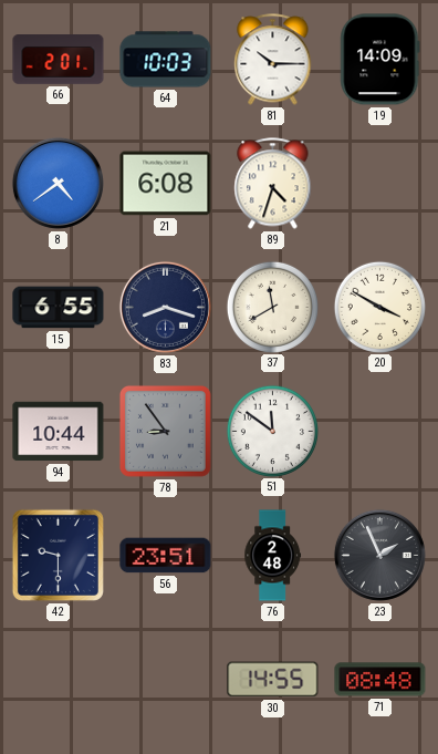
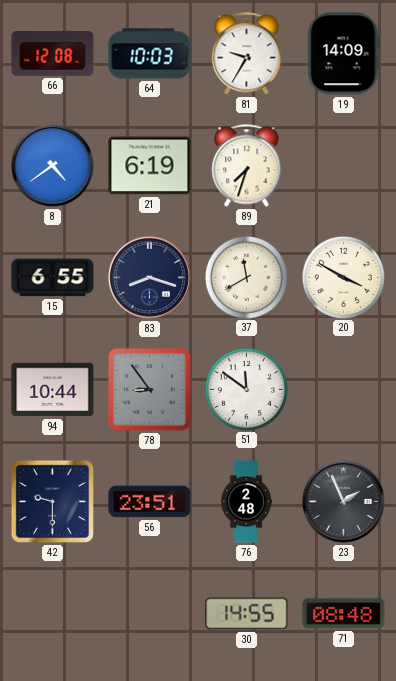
66: 2:01 -> 12:08
81: 10:15 -> 9:35
21: 6:08 -> 6:19
89: 4:33 -> 7:33
